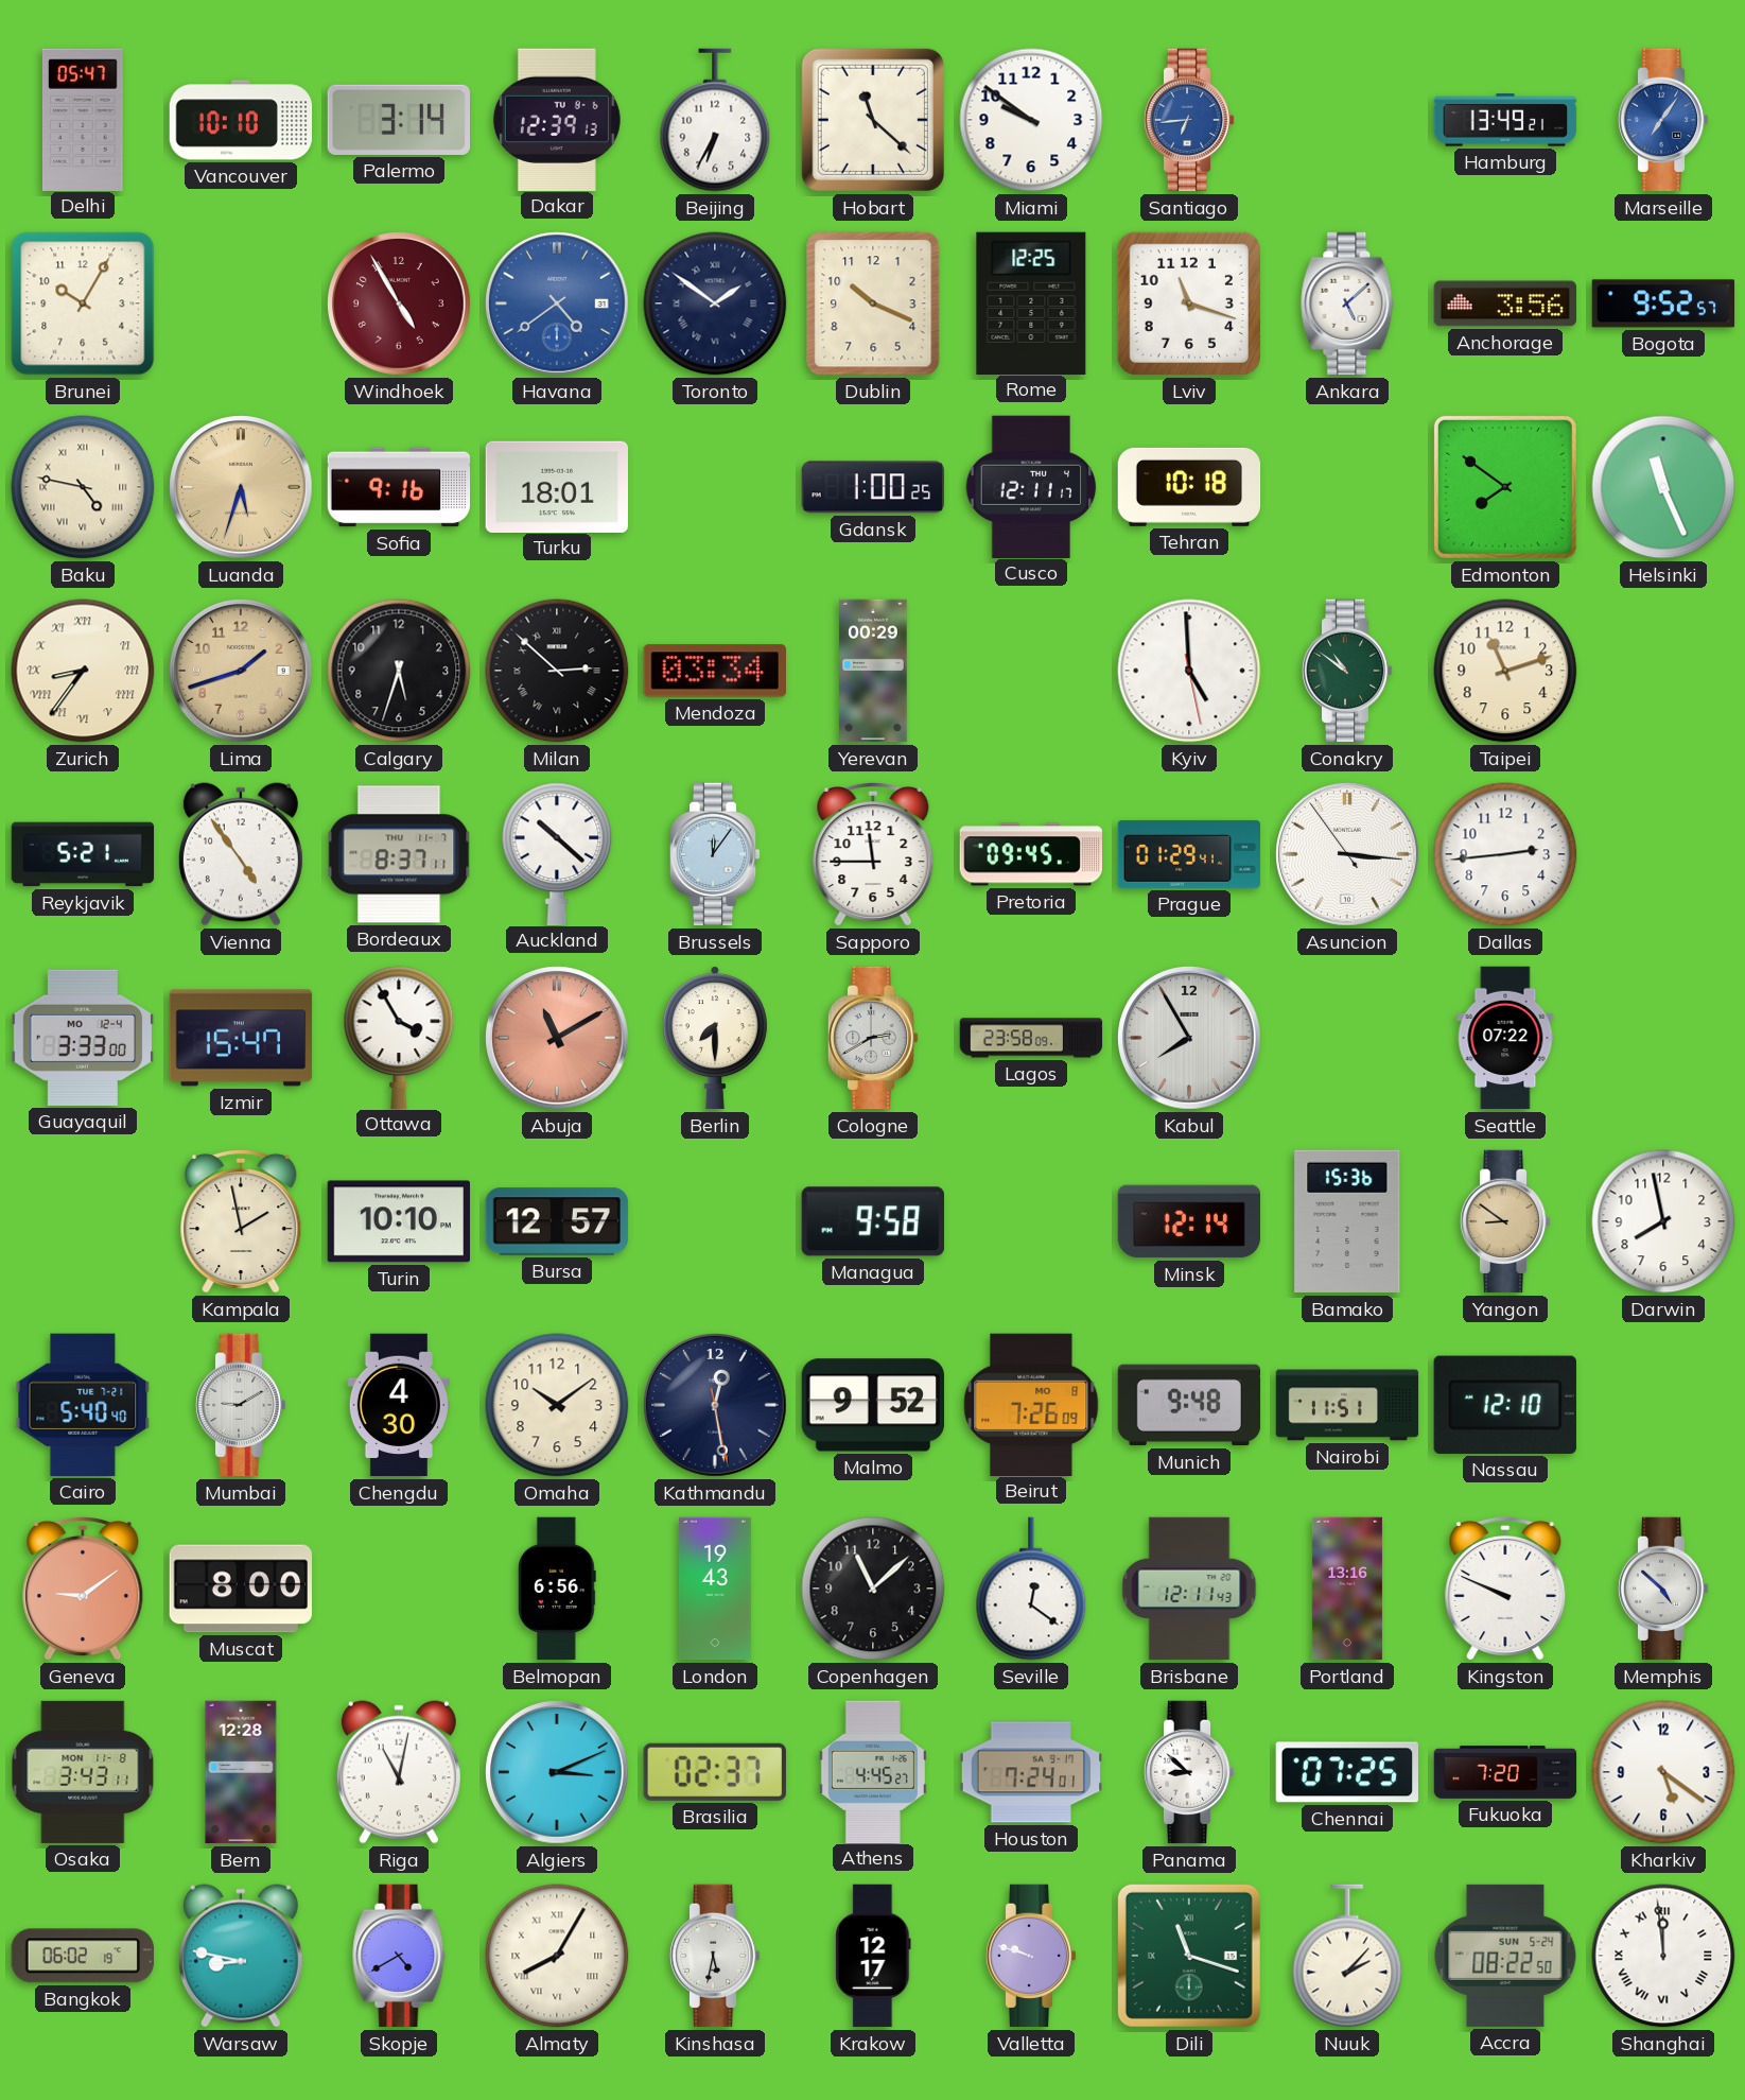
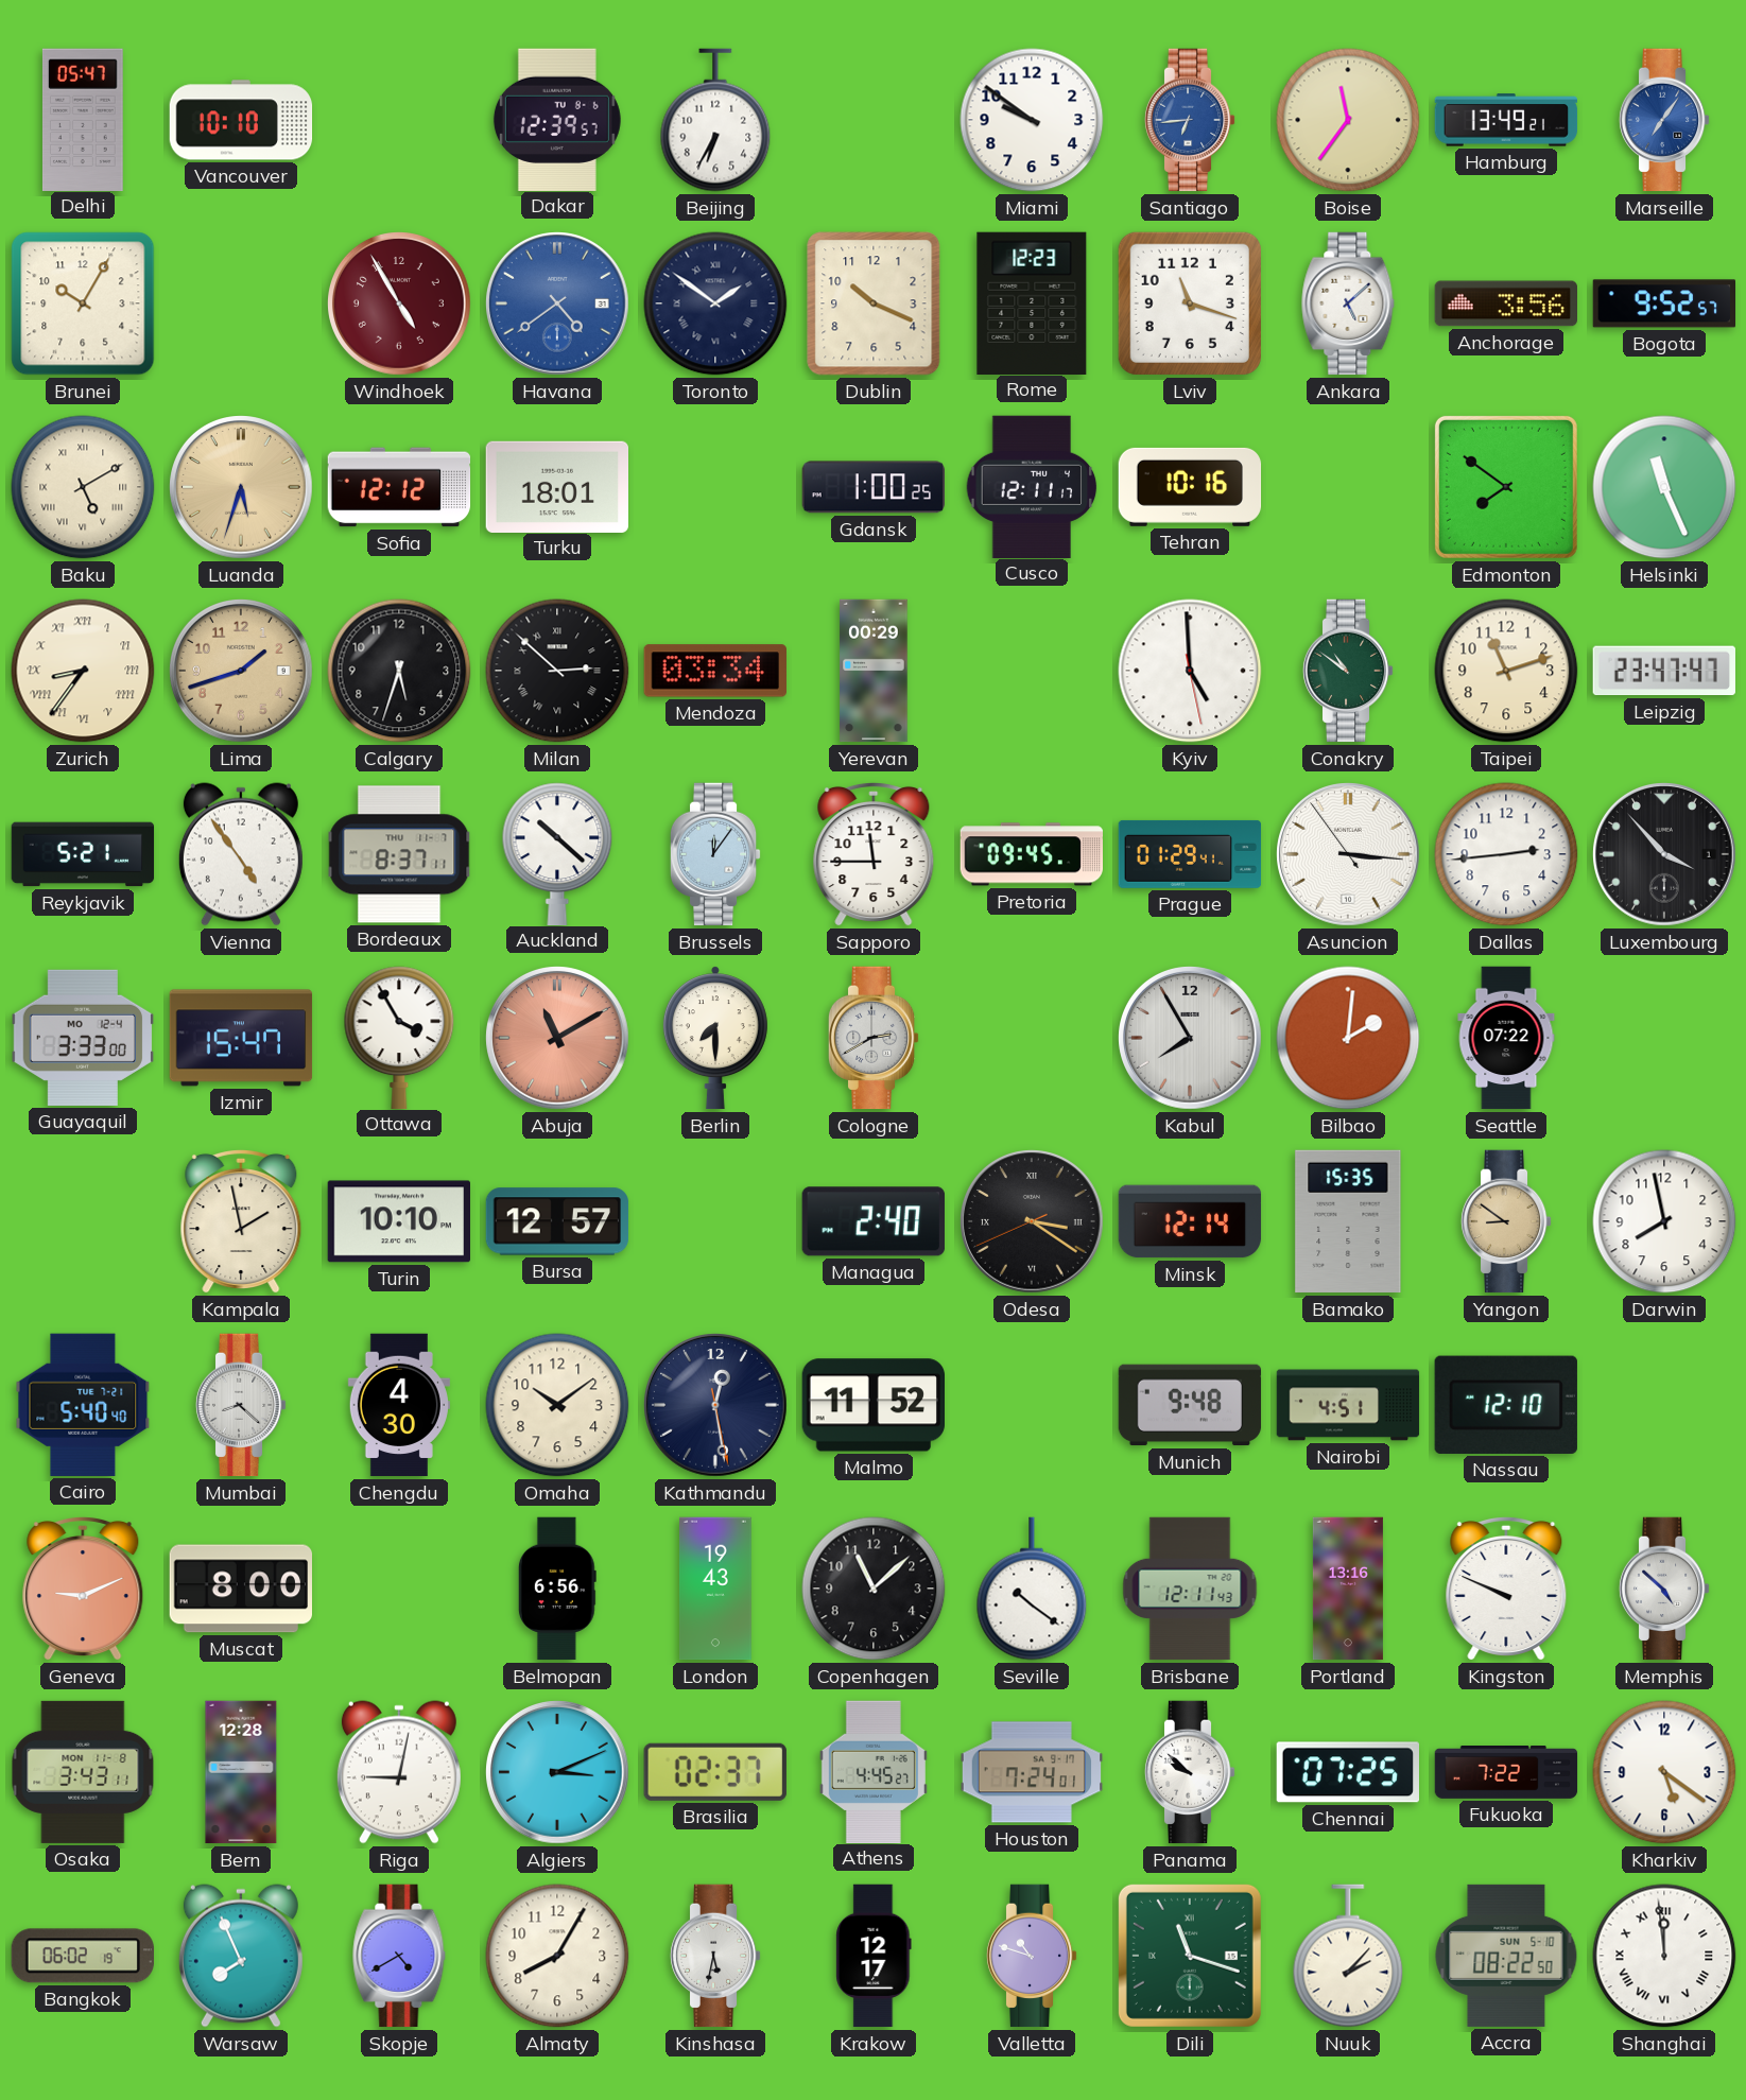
Palermo: 3:14 -> none
Dakar: 12:39:13 -> 12:39:57
Hobart: 11:22 -> none
Boise: none -> 11:36
Rome: 12:25 -> 12:23
Baku: 4:47 -> 5:10
Sofia: 9:16 -> 12:12
Tehran: 10:18 -> 10:16
Leipzig: none -> 23:47
Luxembourg: none -> 3:53
Lagos: 23:58 -> none
Bilbao: none -> 2:01
Managua: 9:58 -> 2:40
Odesa: none -> 3:20
Bamako: 15:36 -> 15:35
Mumbai: 9:10 -> 8:22
Malmo: 9:52 -> 11:52
Beirut: 7:26 -> none
Nairobi: 11:51 -> 4:51
Geneva: 9:09 -> 9:11
Seville: 12:21 -> 10:21
Riga: 11:02 -> 9:02
Panama: 8:52 -> 9:52
Fukuoka: 7:20 -> 7:22
Warsaw: 8:47 -> 7:56
Almaty numerals: Roman -> Arabic
Valletta: 9:48 -> 10:48
Accra date: SUN 5-24 -> SUN 5-10
